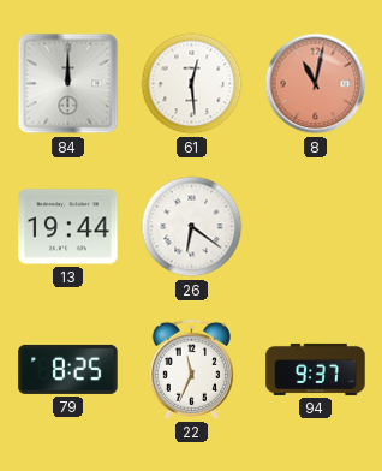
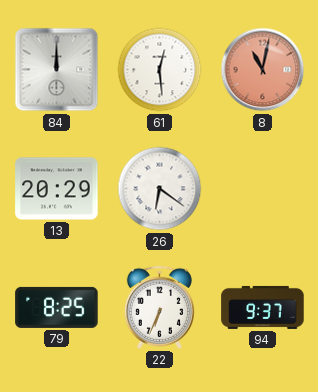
13: 19:44 -> 20:29
22: 11:34 -> 6:34
